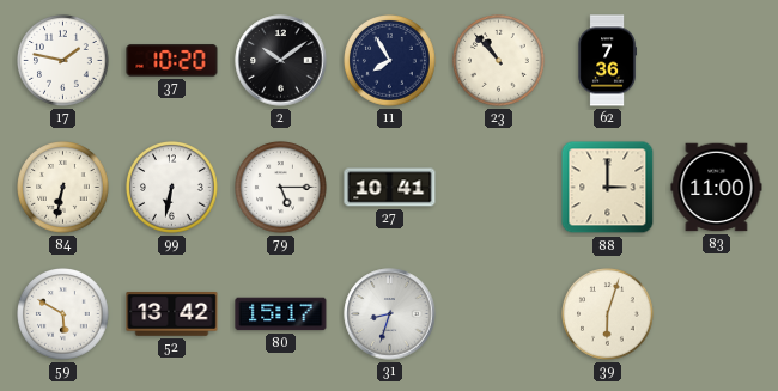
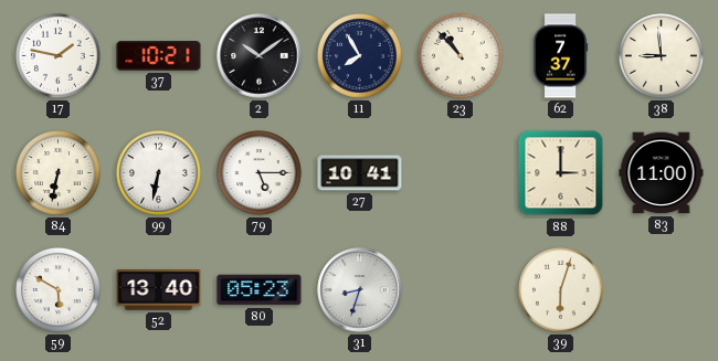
37: 10:20 -> 10:21
62: 7:36 -> 7:37
38: none -> 8:59
52: 13:42 -> 13:40
80: 15:17 -> 05:23
